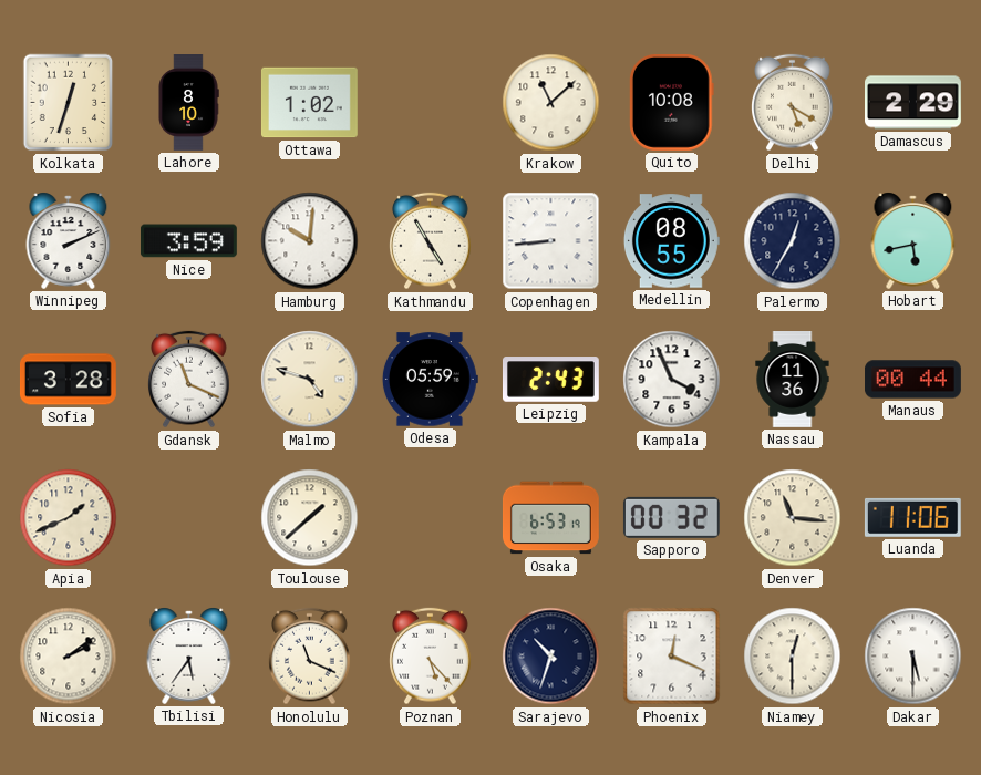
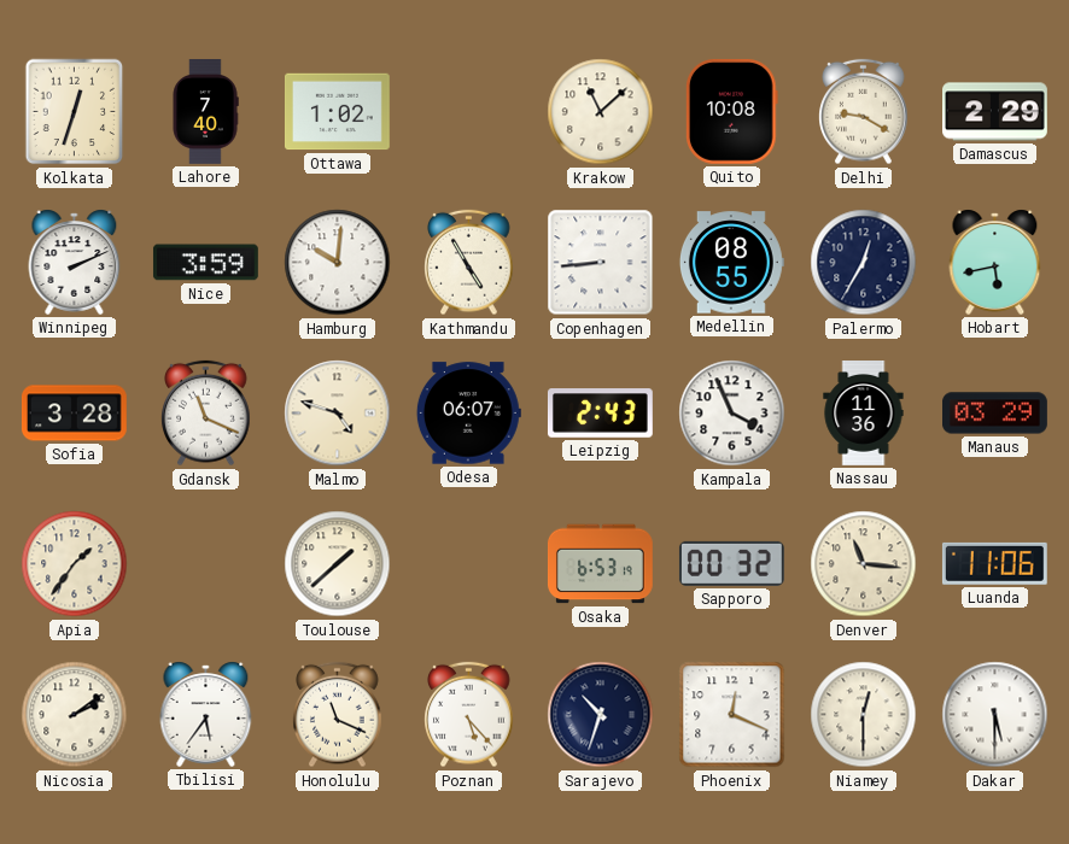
Lahore: 8:10 -> 7:40
Delhi: 5:20 -> 9:20
Odesa: 05:59 -> 06:07
Manaus: 00:44 -> 03:29
Apia: 1:41 -> 1:36
